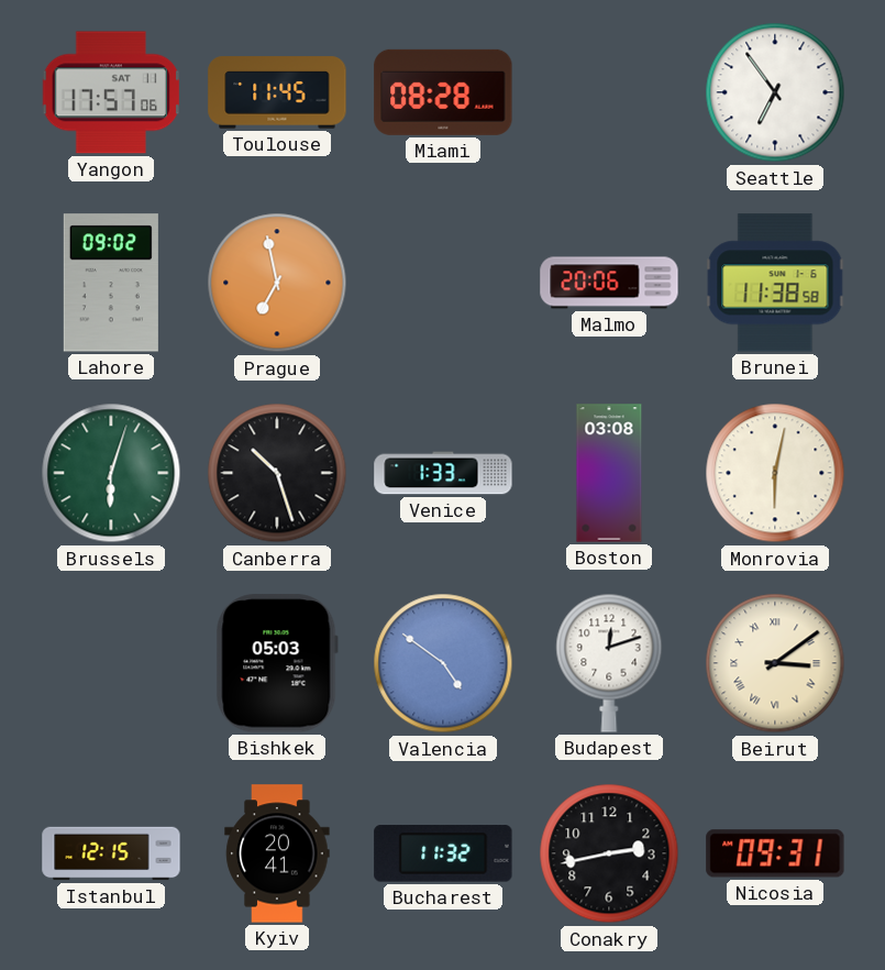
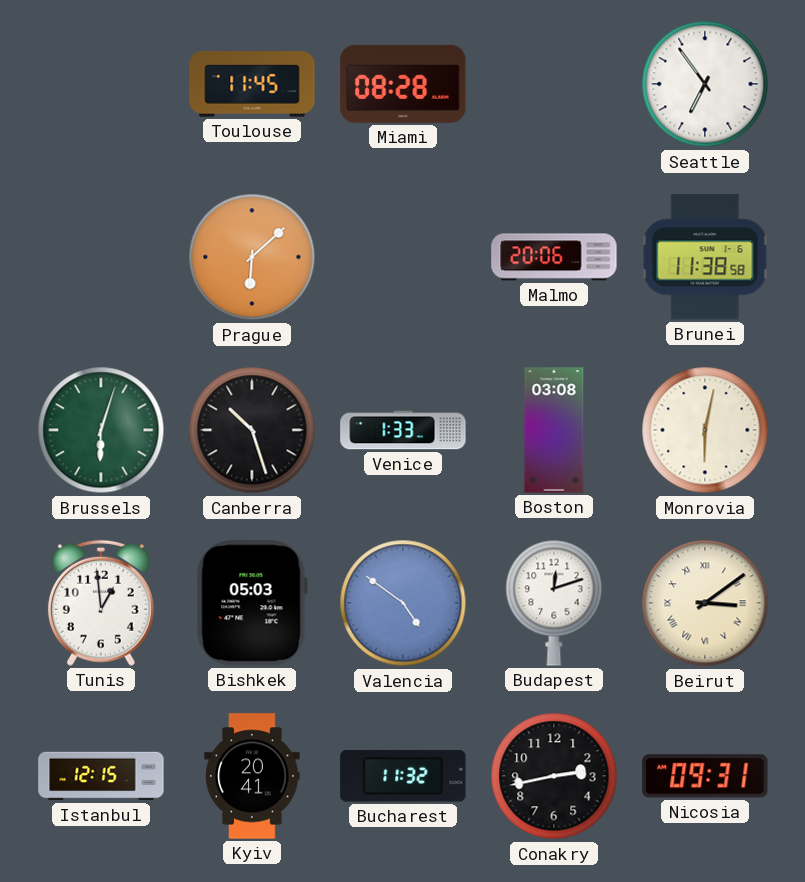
Yangon: 17:57 -> none
Lahore: 09:02 -> none
Prague: 6:58 -> 6:08
Tunis: none -> 12:59
